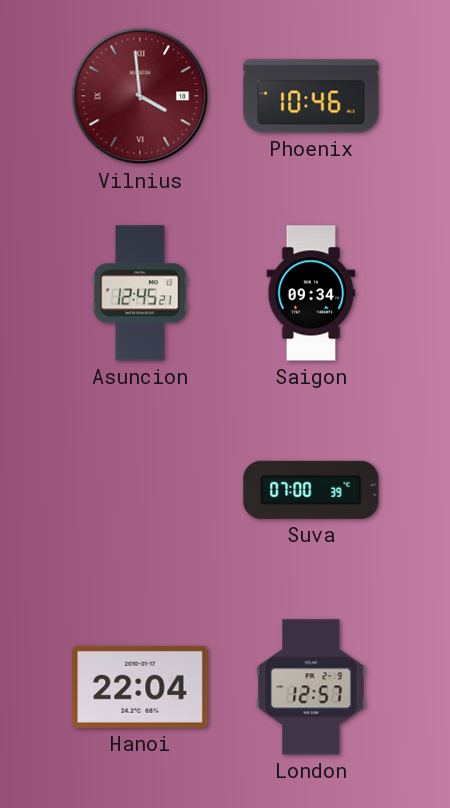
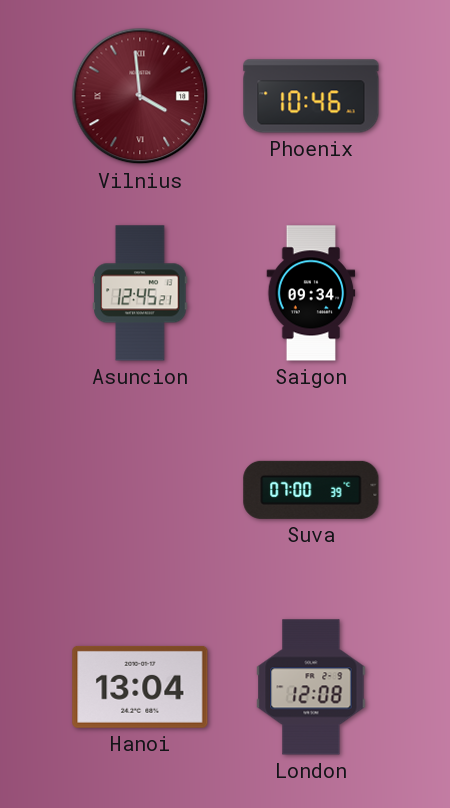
Hanoi: 22:04 -> 13:04
London: 12:57 -> 12:08
